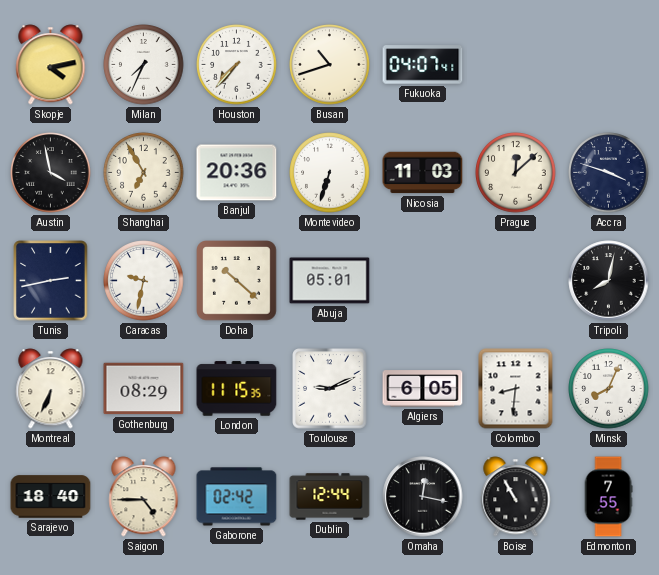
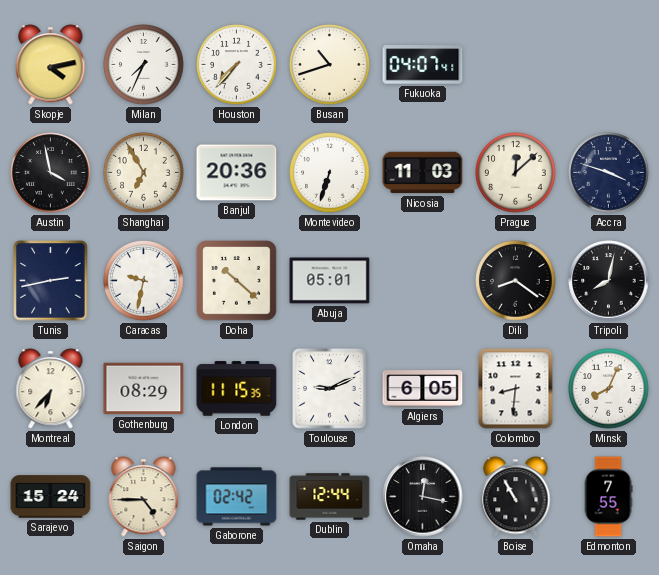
Dili: none -> 8:21
Montreal: 6:34 -> 6:37
Sarajevo: 18:40 -> 15:24
